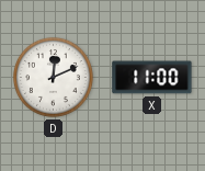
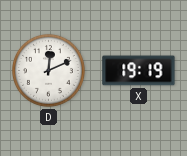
X: 11:00 -> 19:19
